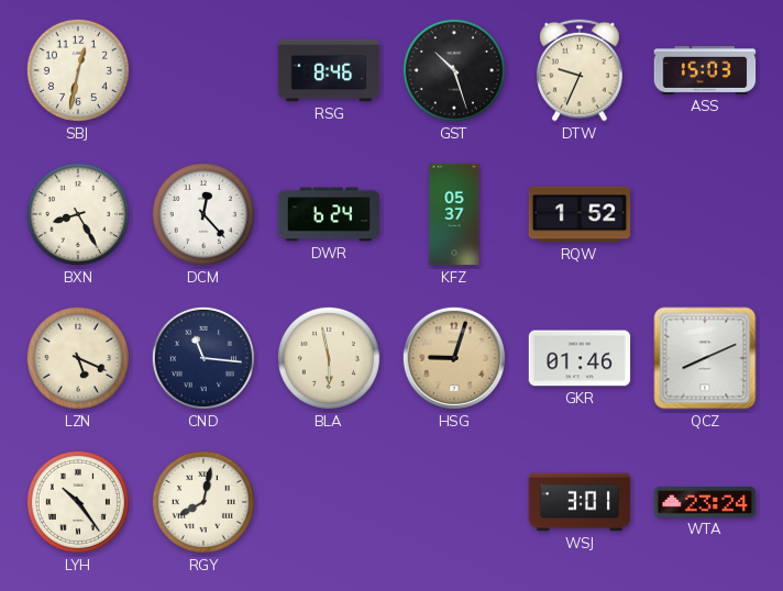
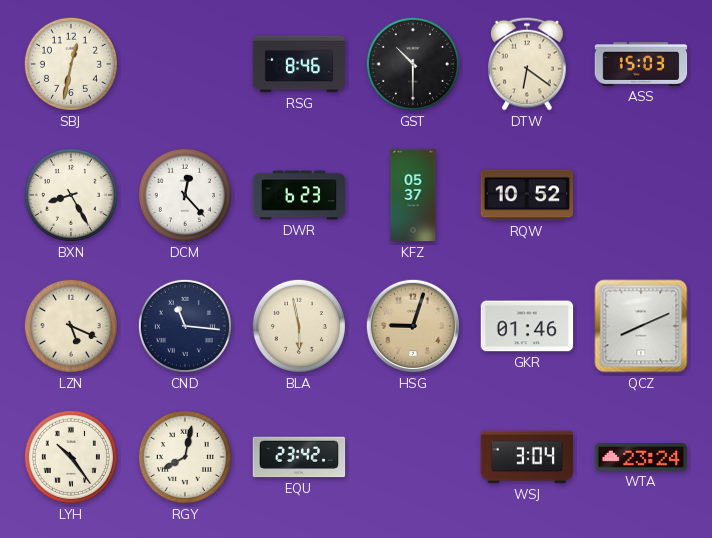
GST: 10:27 -> 10:30
DTW: 9:34 -> 6:21
DWR: 6:24 -> 6:23
RQW: 1:52 -> 10:52
EQU: none -> 23:42
WSJ: 3:01 -> 3:04
